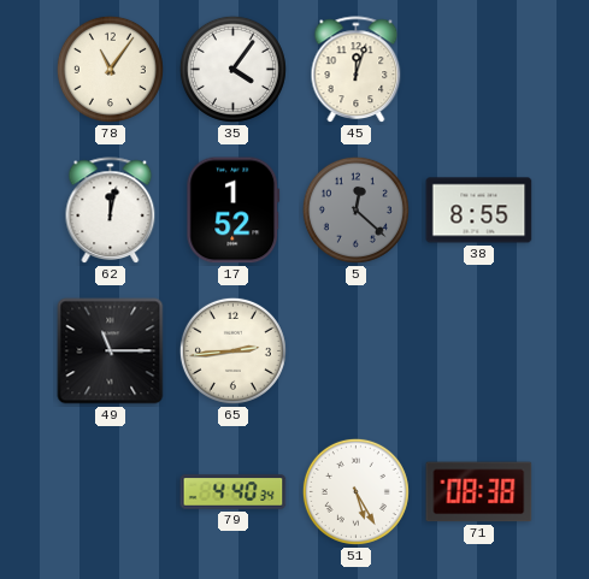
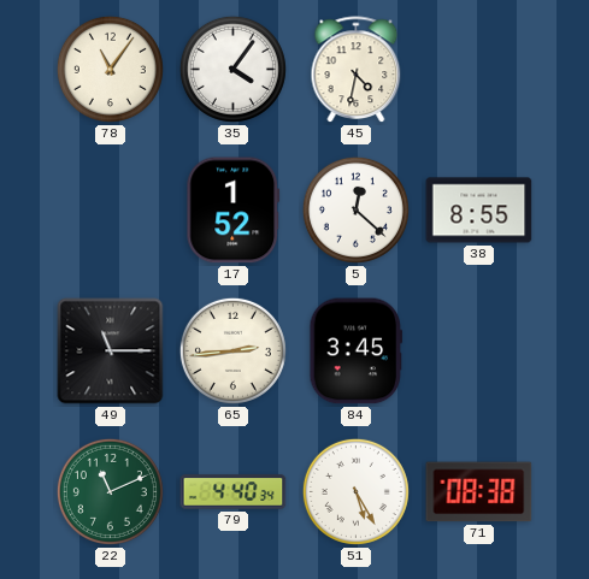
45: 12:03 -> 4:32
62: 12:02 -> none
5 dial: grey -> white
84: none -> 3:45
22: none -> 11:11
